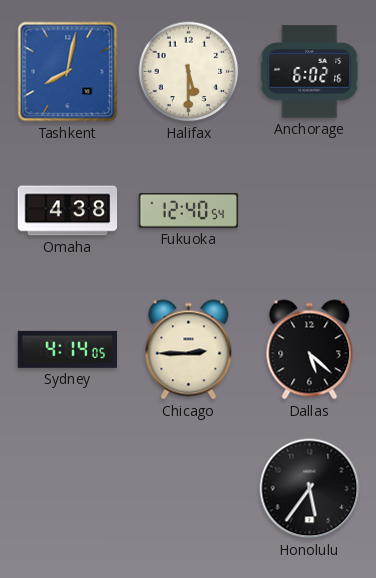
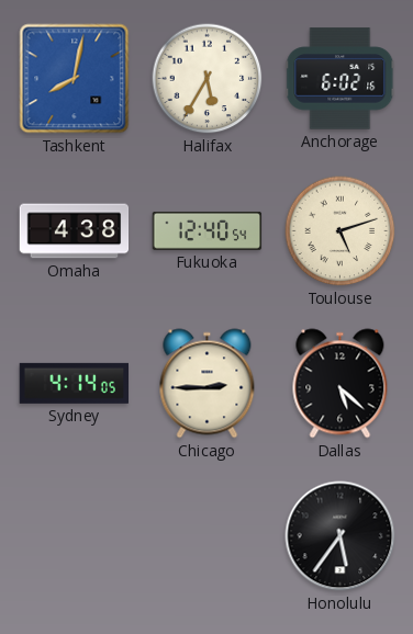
Halifax: 5:30 -> 5:35
Toulouse: none -> 5:12
